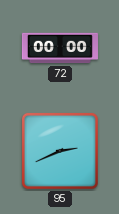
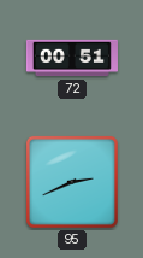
72: 00:00 -> 00:51
